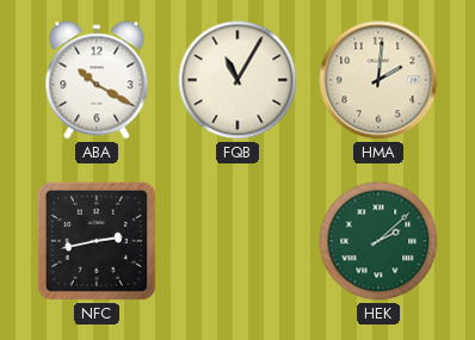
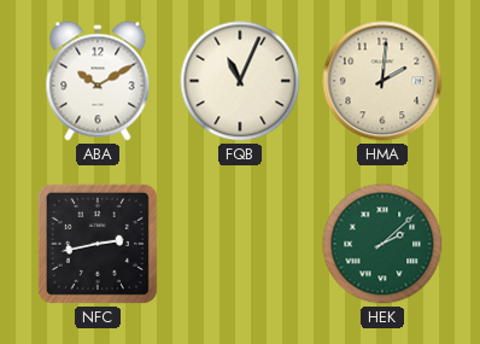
ABA: 10:20 -> 10:10
FQB: 11:05 -> 11:04
